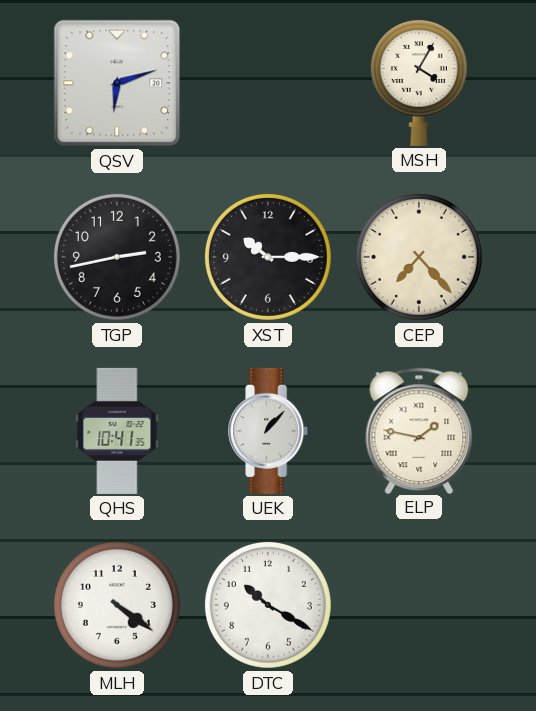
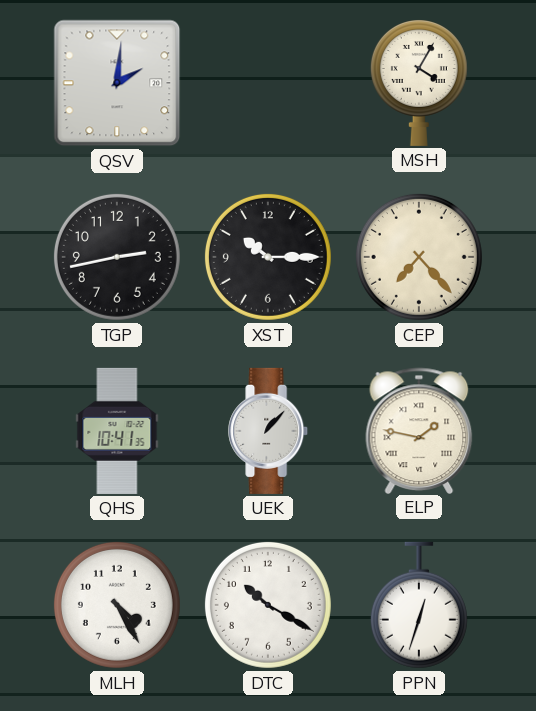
QSV: 6:12 -> 2:01
MLH: 4:21 -> 4:25
PPN: none -> 12:33
